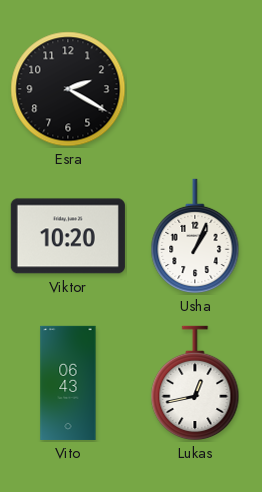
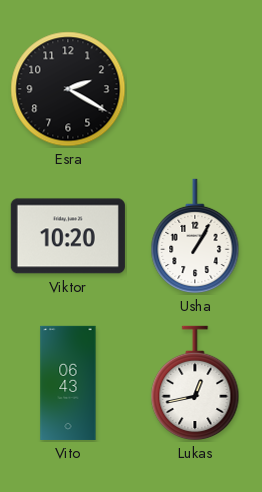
Usha: 1:04 -> 1:05
